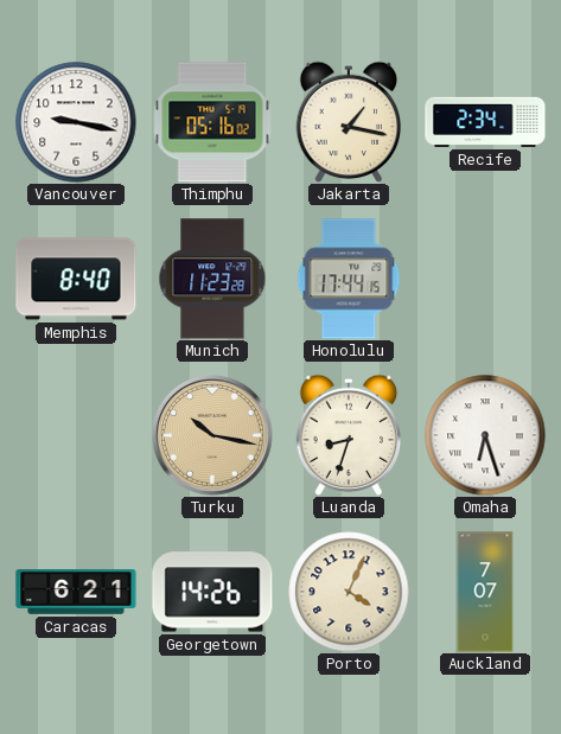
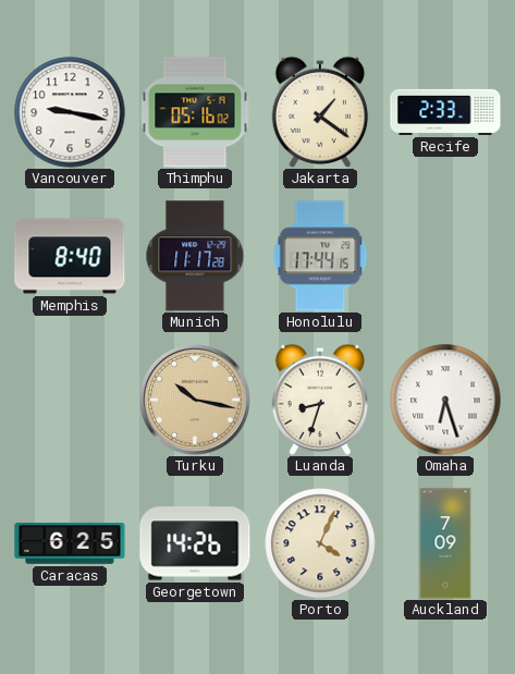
Jakarta: 1:17 -> 1:21
Recife: 2:34 -> 2:33
Munich: 11:23 -> 11:17
Caracas: 6:21 -> 6:25
Auckland: 7:07 -> 7:09
